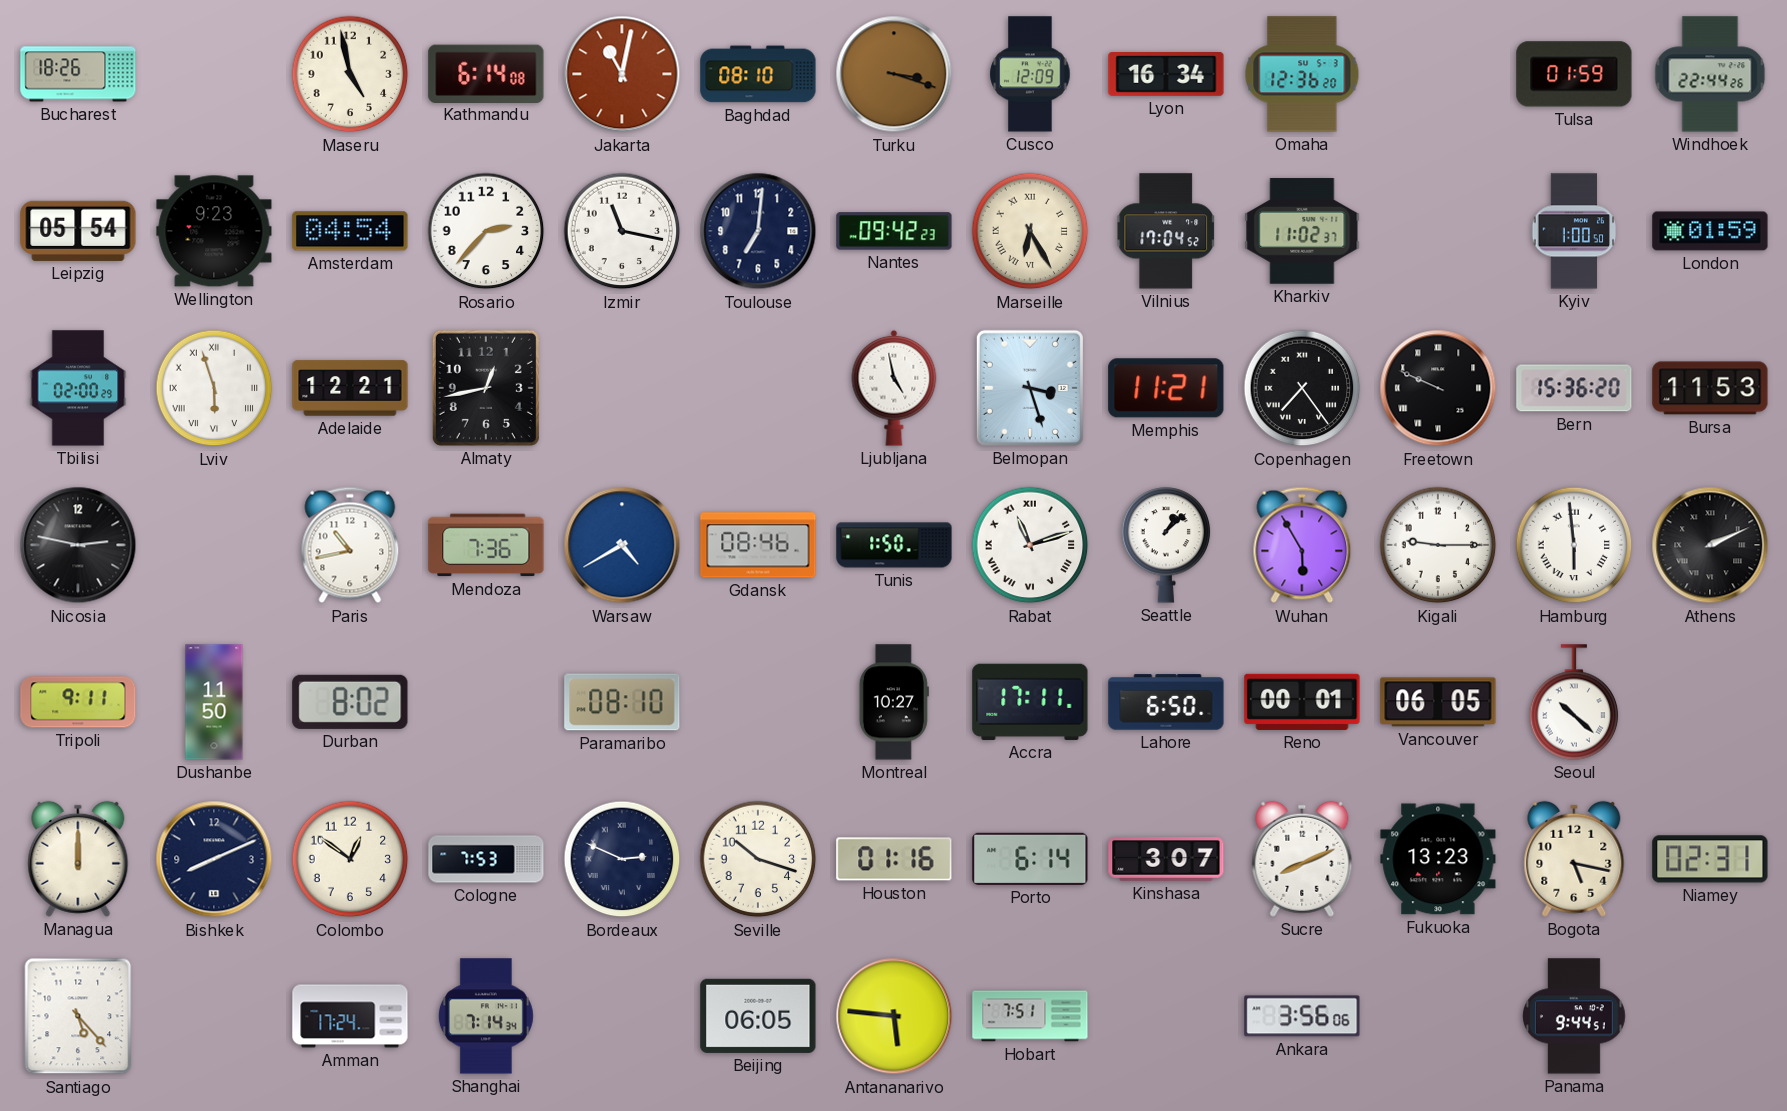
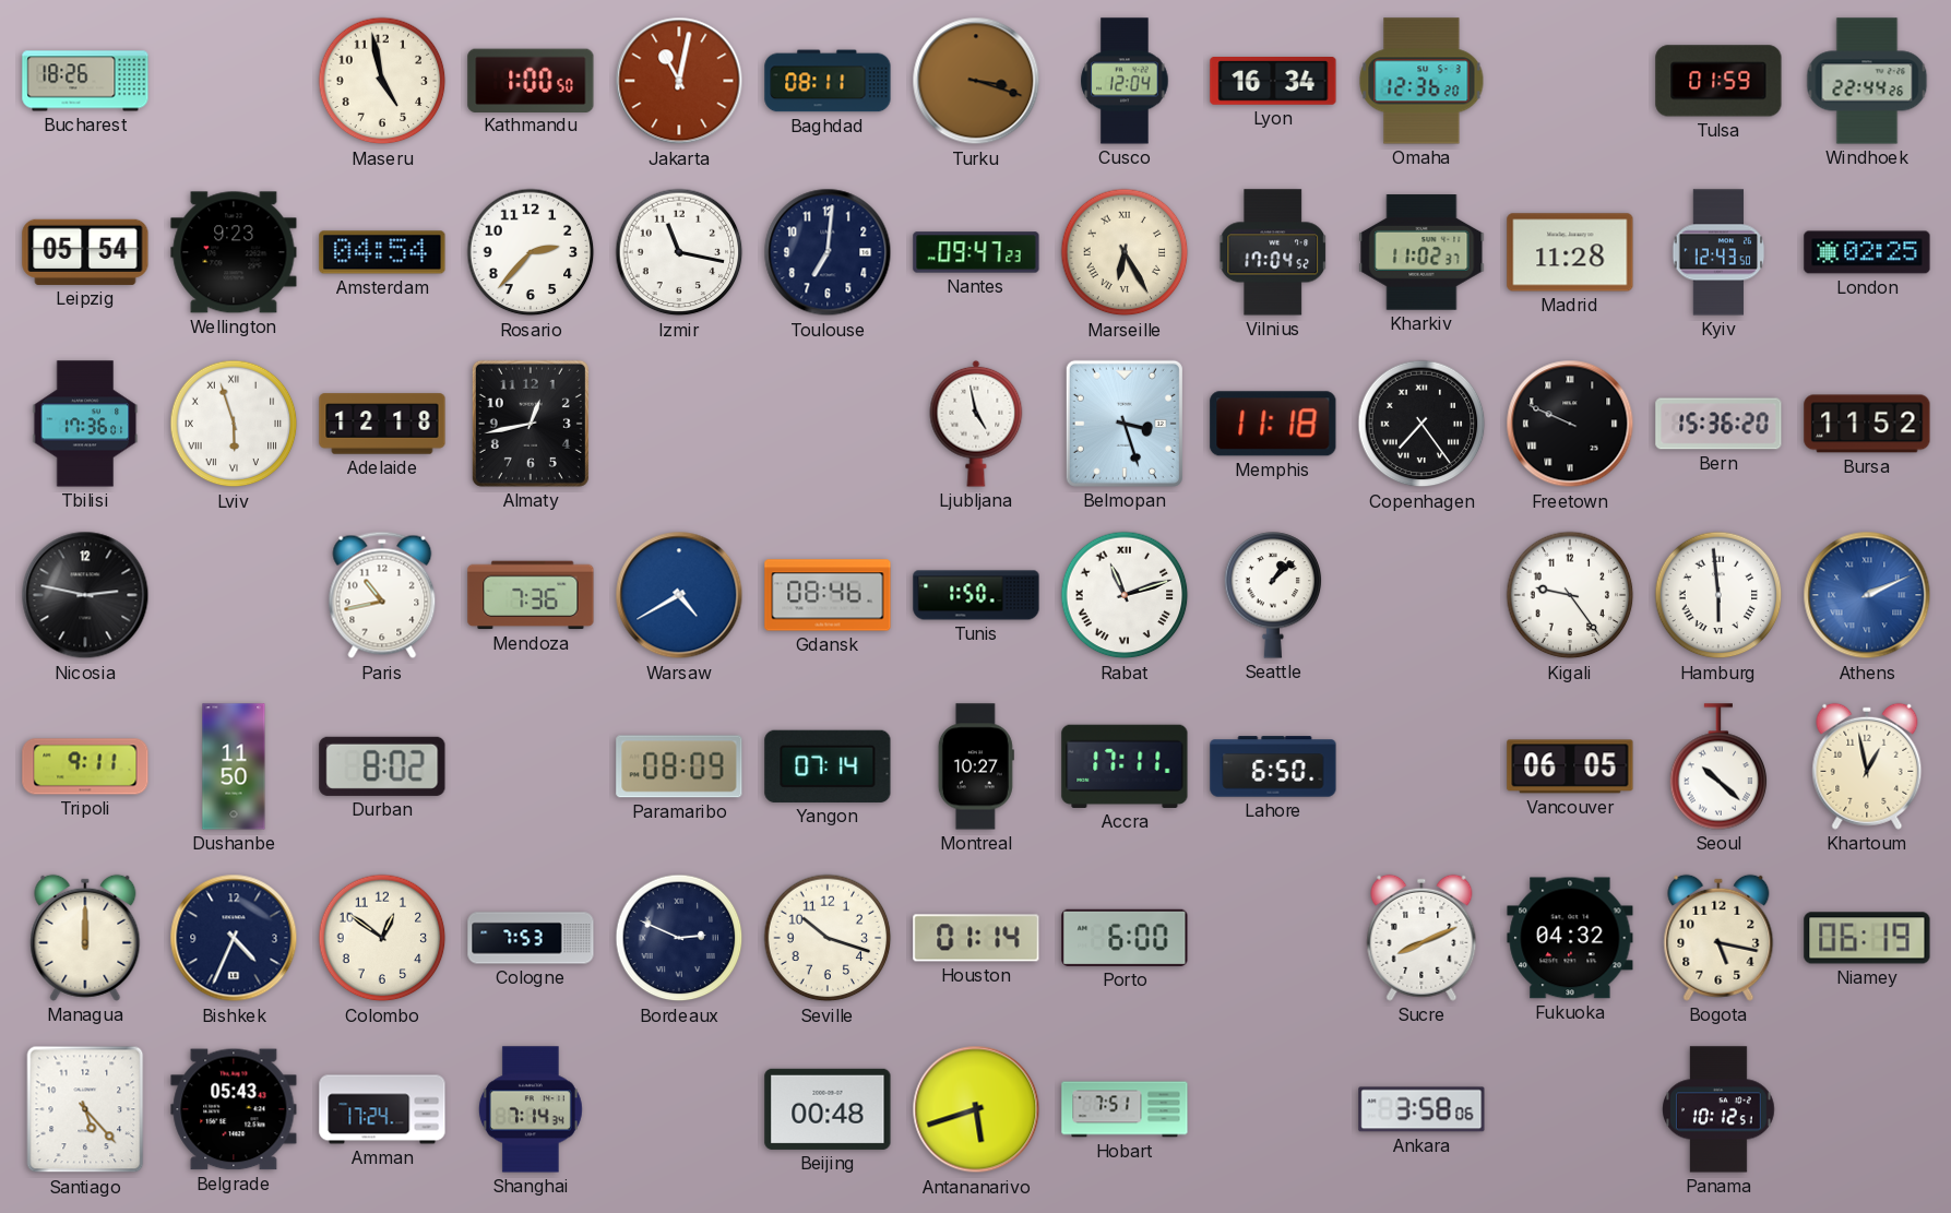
Kathmandu: 6:14 -> 1:00
Baghdad: 08:10 -> 08:11
Cusco: 12:09 -> 12:04
Nantes: 09:42 -> 09:47
Madrid: none -> 11:28
Kyiv: 1:00 -> 12:43
London: 01:59 -> 02:25
Tbilisi: 02:00 -> 17:36
Adelaide: 12:21 -> 12:18
Memphis: 11:21 -> 11:18
Bursa: 11:53 -> 11:52
Wuhan: 5:55 -> none
Kigali: 9:15 -> 9:24
Athens dial: black -> blue
Paramaribo: 08:10 -> 08:09
Yangon: none -> 07:14
Reno: 00:01 -> none
Khartoum: none -> 12:58
Bishkek: 8:11 -> 4:34
Houston: 01:16 -> 01:14
Porto: 6:14 -> 6:00
Kinshasa: 3:07 -> none
Fukuoka: 13:23 -> 04:32
Niamey: 02:31 -> 06:19
Belgrade: none -> 05:43
Beijing: 06:05 -> 00:48
Antananarivo: 5:46 -> 5:42
Ankara: 3:56 -> 3:58
Panama: 9:44 -> 10:12
